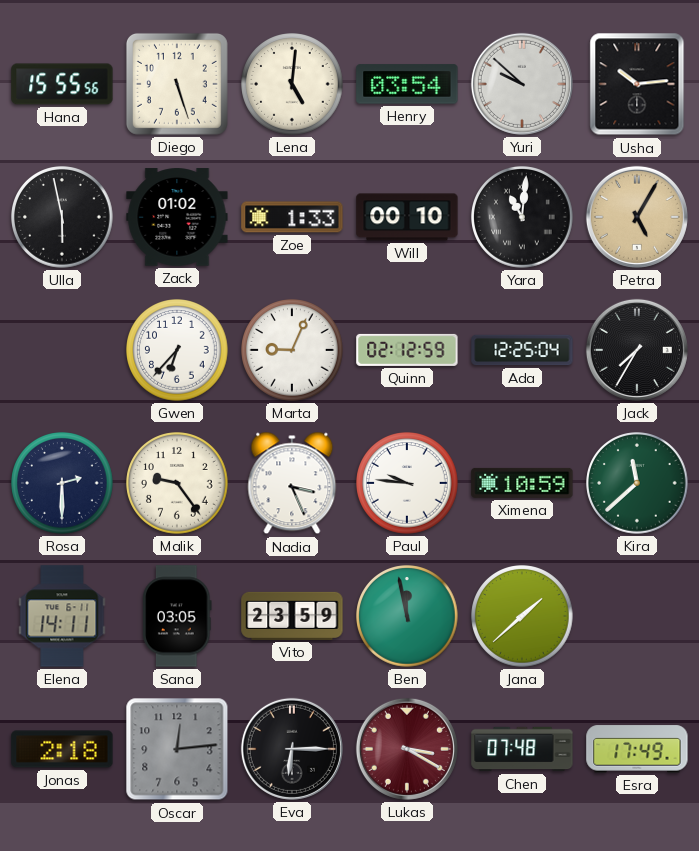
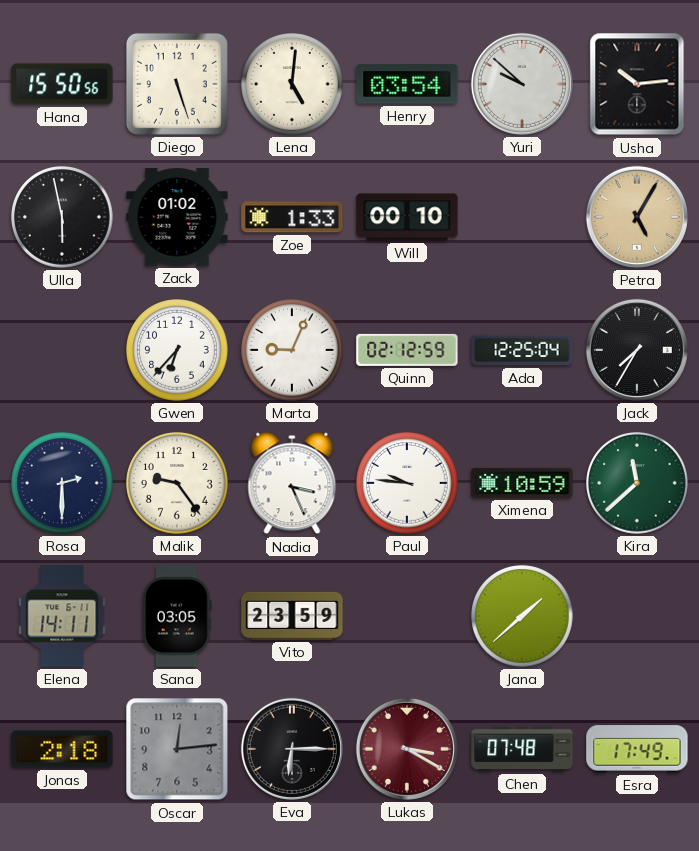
Hana: 15:55 -> 15:50
Yara: 11:01 -> none
Ben: 11:58 -> none
